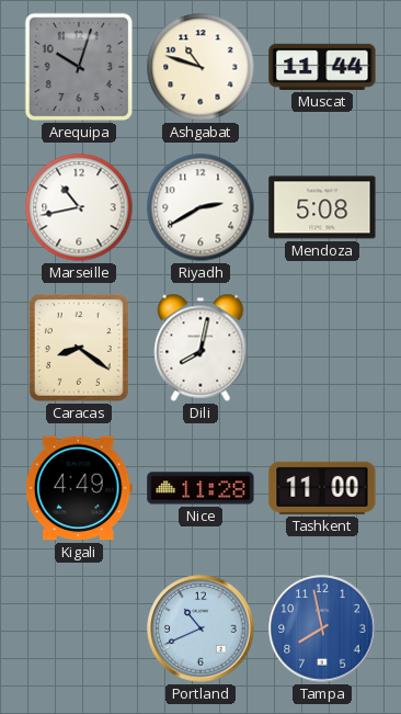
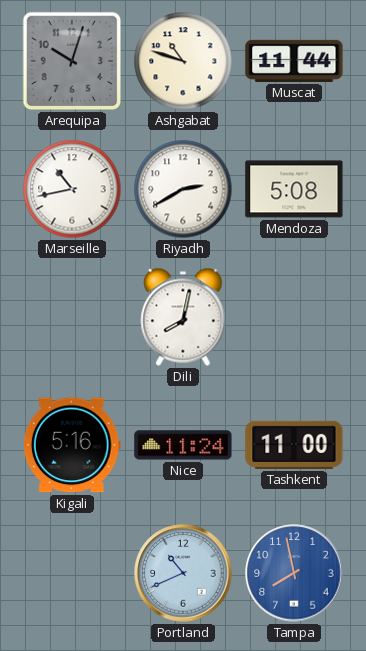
Caracas: 8:21 -> none
Kigali: 4:49 -> 5:16
Nice: 11:28 -> 11:24
